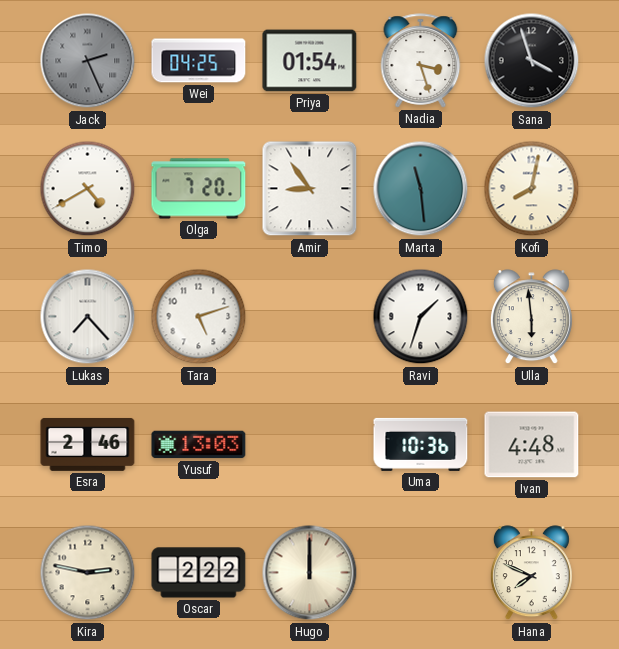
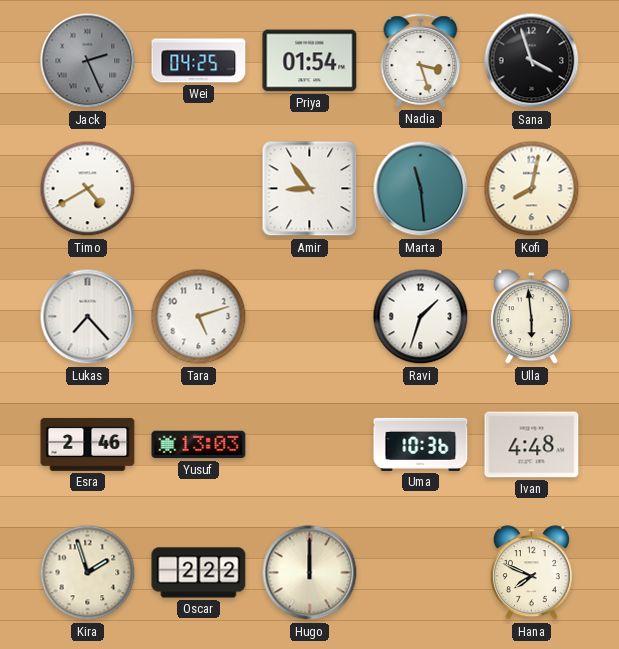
Olga: 7:20 -> none
Kira: 2:47 -> 1:57
